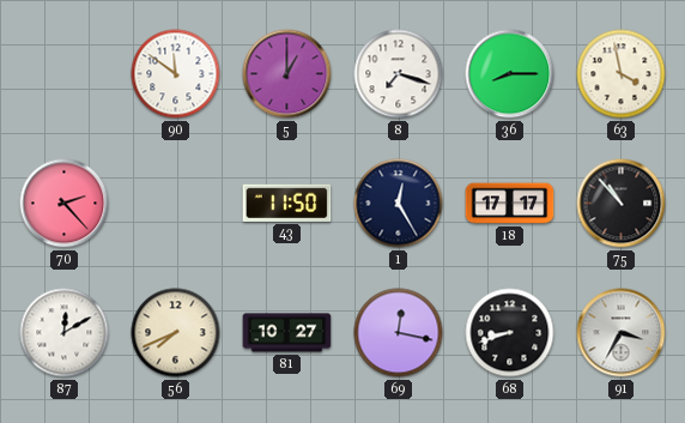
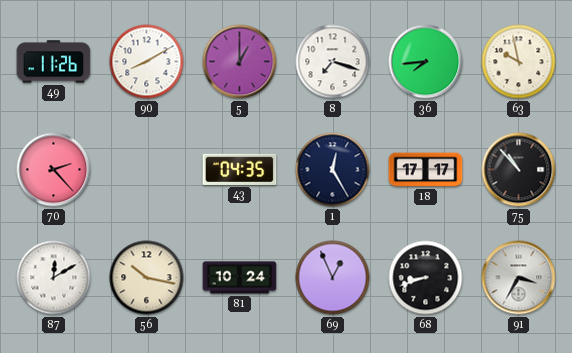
49: none -> 11:26
90: 11:51 -> 8:10
36: 8:15 -> 7:44
63: 3:58 -> 9:58
43: 11:50 -> 04:35
56: 7:41 -> 10:17
81: 10:27 -> 10:24
69: 12:17 -> 12:56
